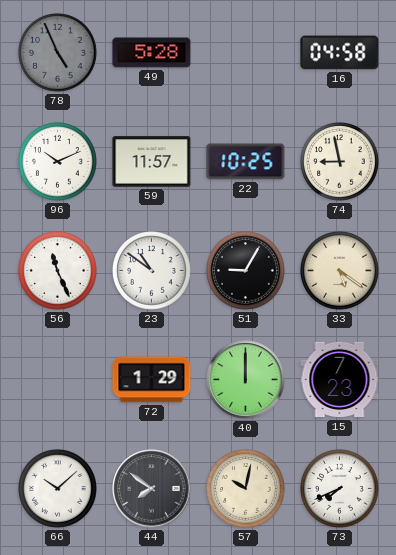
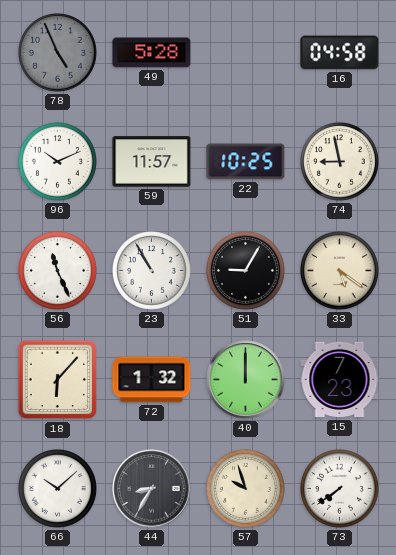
23: 10:51 -> 10:55
18: none -> 6:07
72: 1:29 -> 1:32
44: 7:51 -> 8:35
57: 10:02 -> 9:57
73: 7:41 -> 7:39
